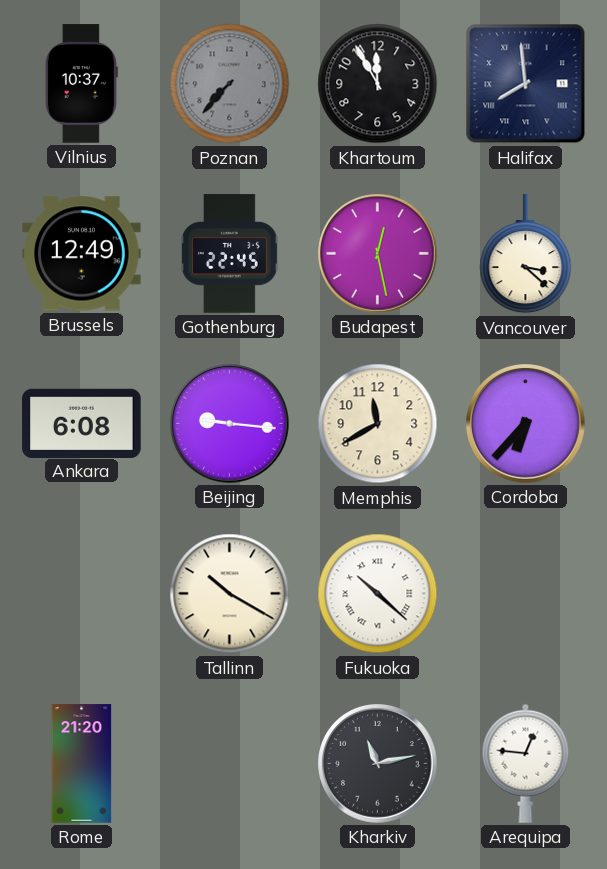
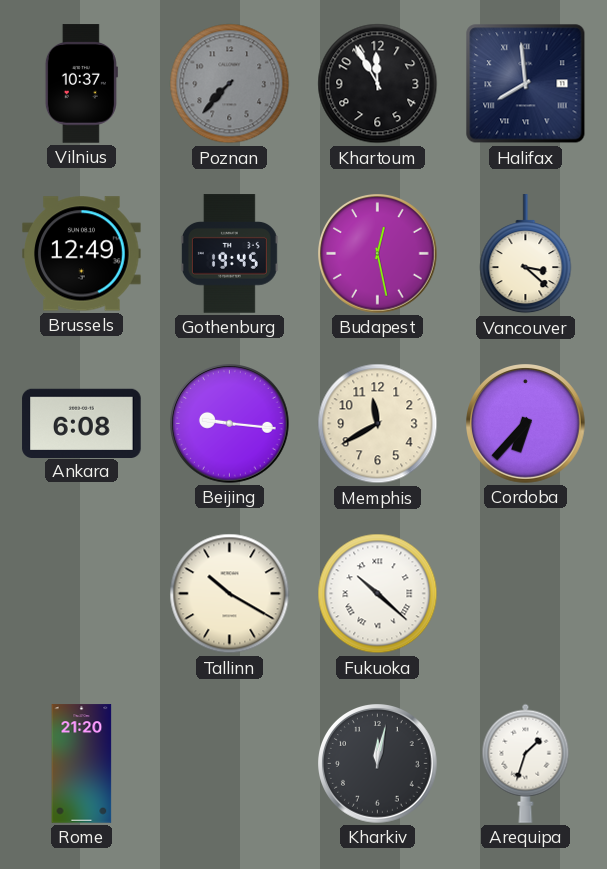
Gothenburg: 22:45 -> 19:45
Kharkiv: 11:13 -> 12:02
Arequipa: 12:46 -> 1:33
